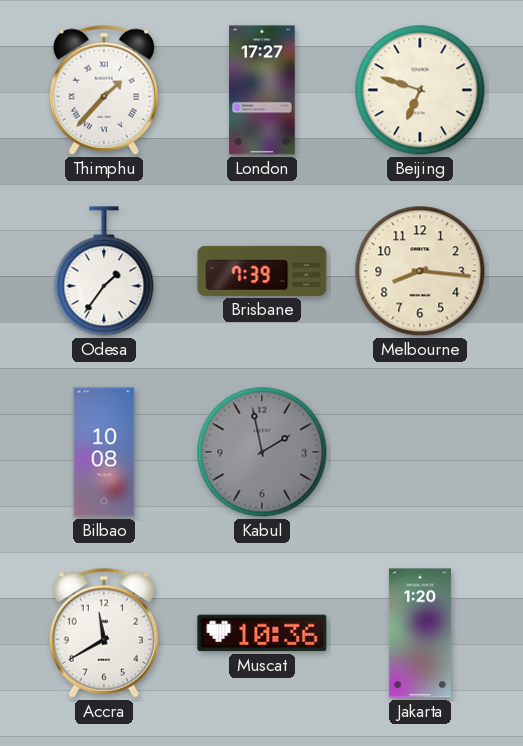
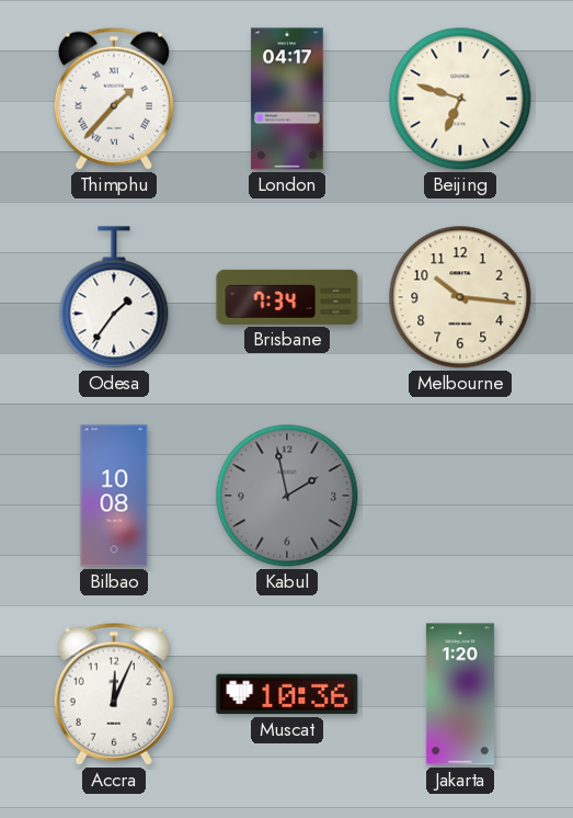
London: 17:27 -> 04:17
Brisbane: 7:39 -> 7:34
Melbourne: 8:16 -> 10:16
Accra: 11:40 -> 12:04
